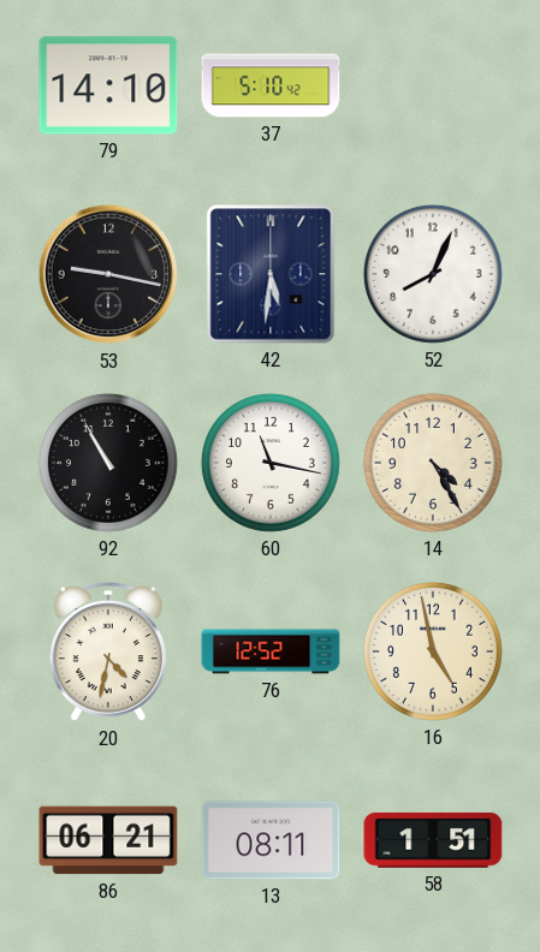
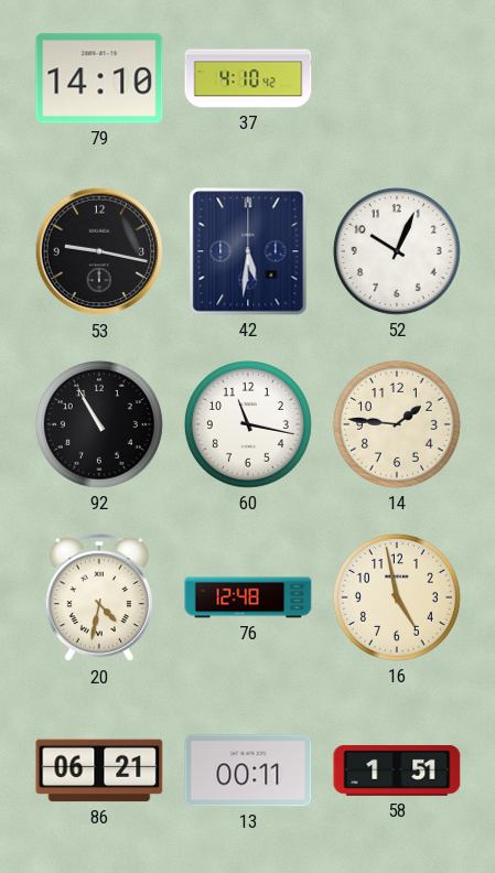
37: 5:10 -> 4:10
52: 8:04 -> 10:04
14: 4:25 -> 1:46
76: 12:52 -> 12:48
13: 08:11 -> 00:11
